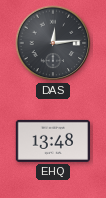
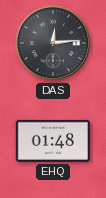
EHQ: 13:48 -> 01:48
